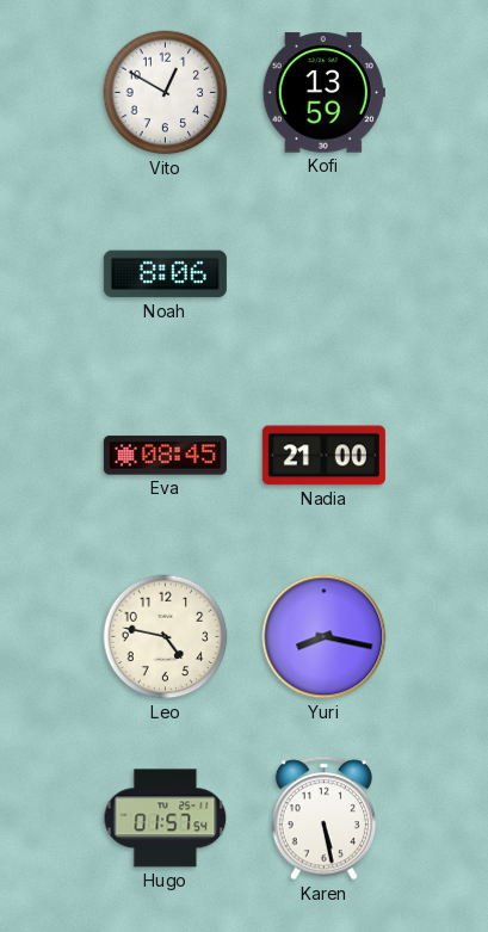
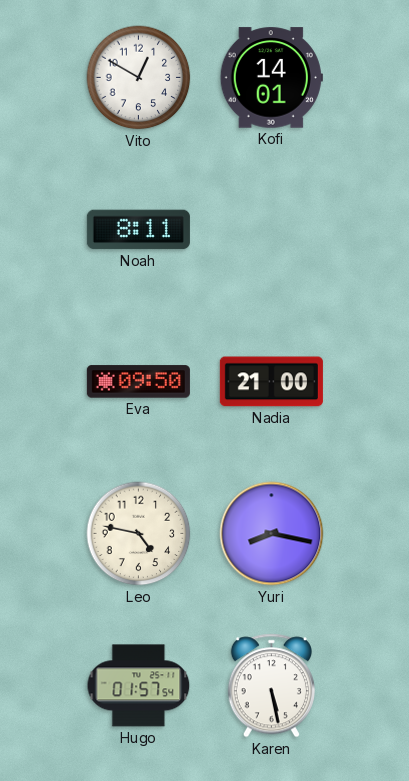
Kofi: 13:59 -> 14:01
Noah: 8:06 -> 8:11
Eva: 08:45 -> 09:50
